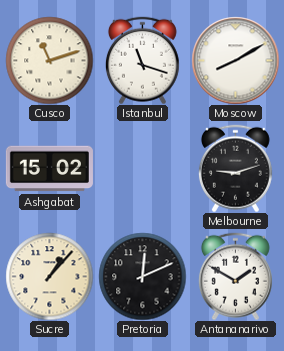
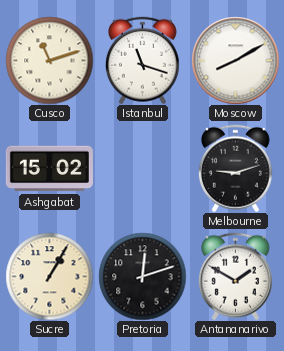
Sucre: 1:07 -> 1:05
Pretoria: 12:11 -> 12:12
